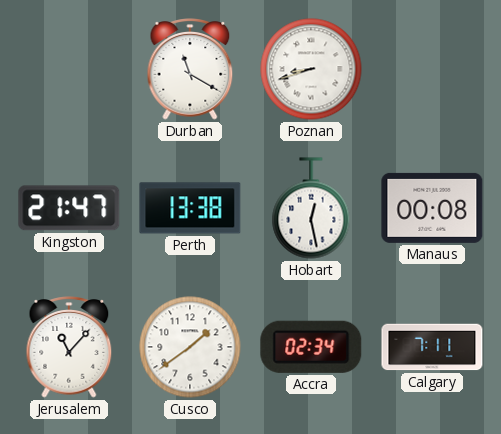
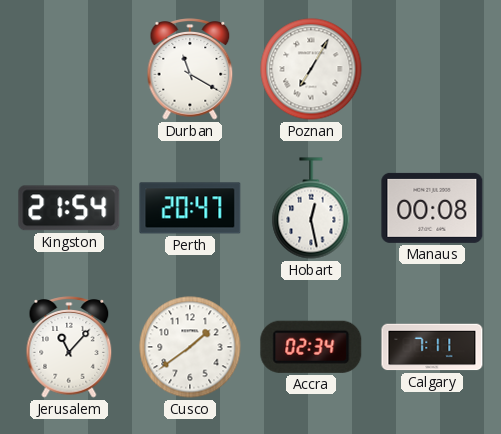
Poznan: 8:42 -> 7:05
Kingston: 21:47 -> 21:54
Perth: 13:38 -> 20:47
